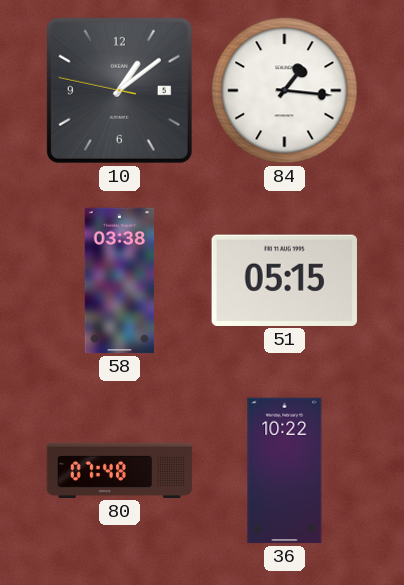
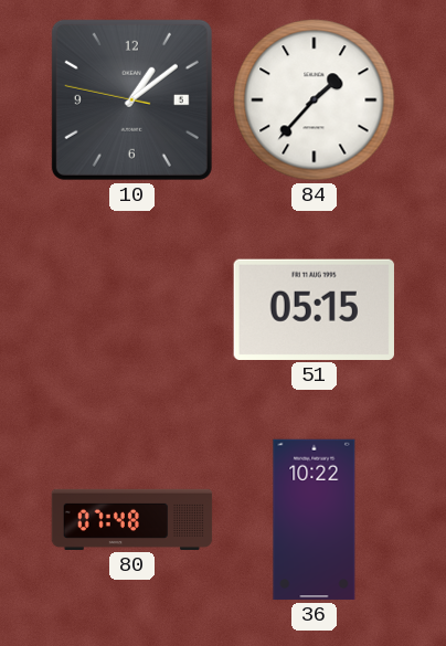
84: 1:16 -> 1:37
58: 03:38 -> none
